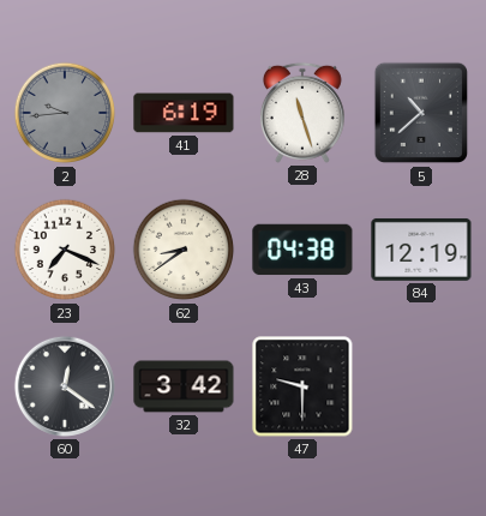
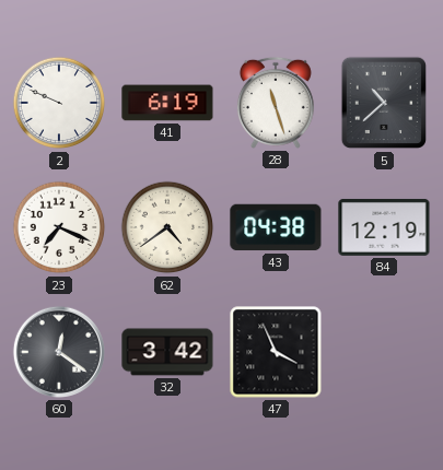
2: 9:44 -> 9:49
2 dial: grey -> white
62: 8:39 -> 4:39
47: 9:30 -> 3:56
